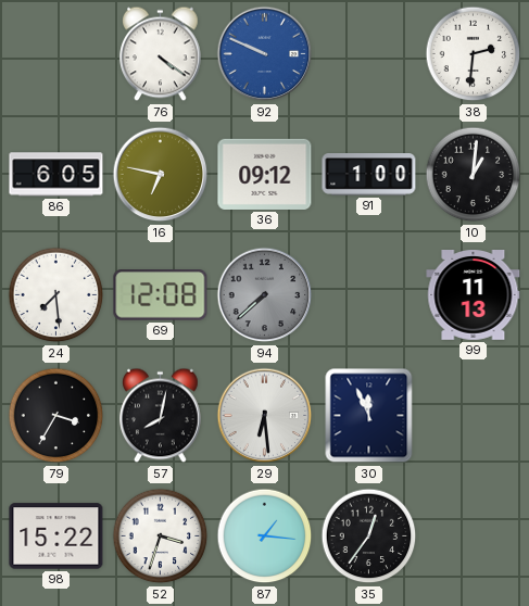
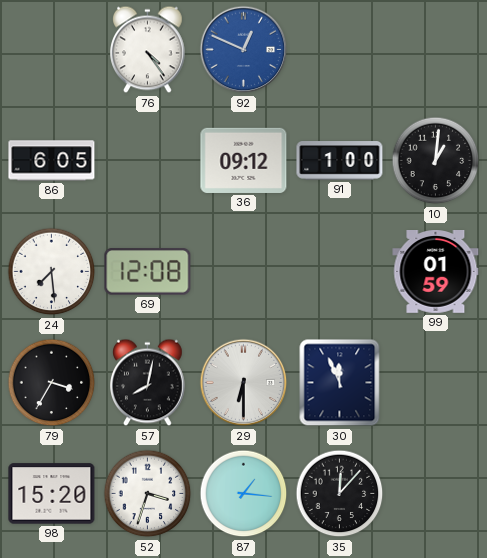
76: 4:21 -> 4:24
92: 9:49 -> 12:49
38: 2:31 -> none
16: 6:47 -> none
94: 7:38 -> none
99: 11:13 -> 01:59
29: 6:29 -> 6:30
98: 15:22 -> 15:20
35: 12:36 -> 12:07
